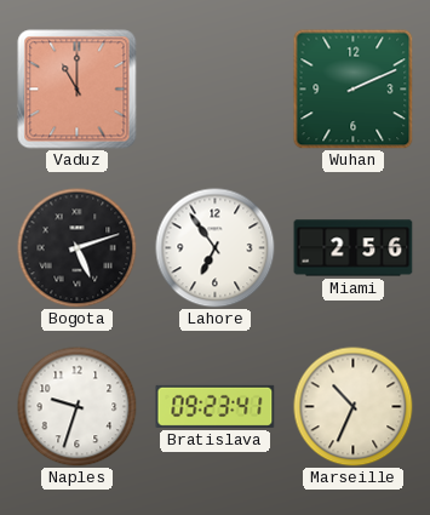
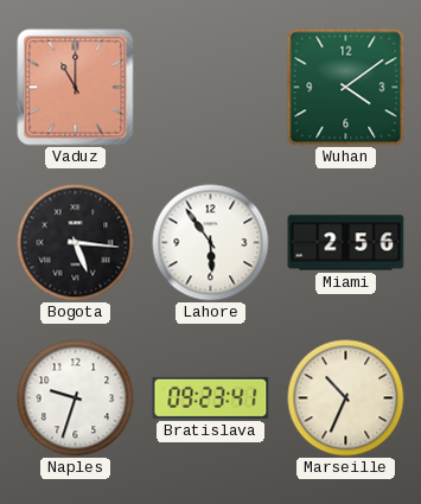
Wuhan: 2:11 -> 4:09
Bogota: 5:12 -> 5:16
Lahore: 6:54 -> 5:54
